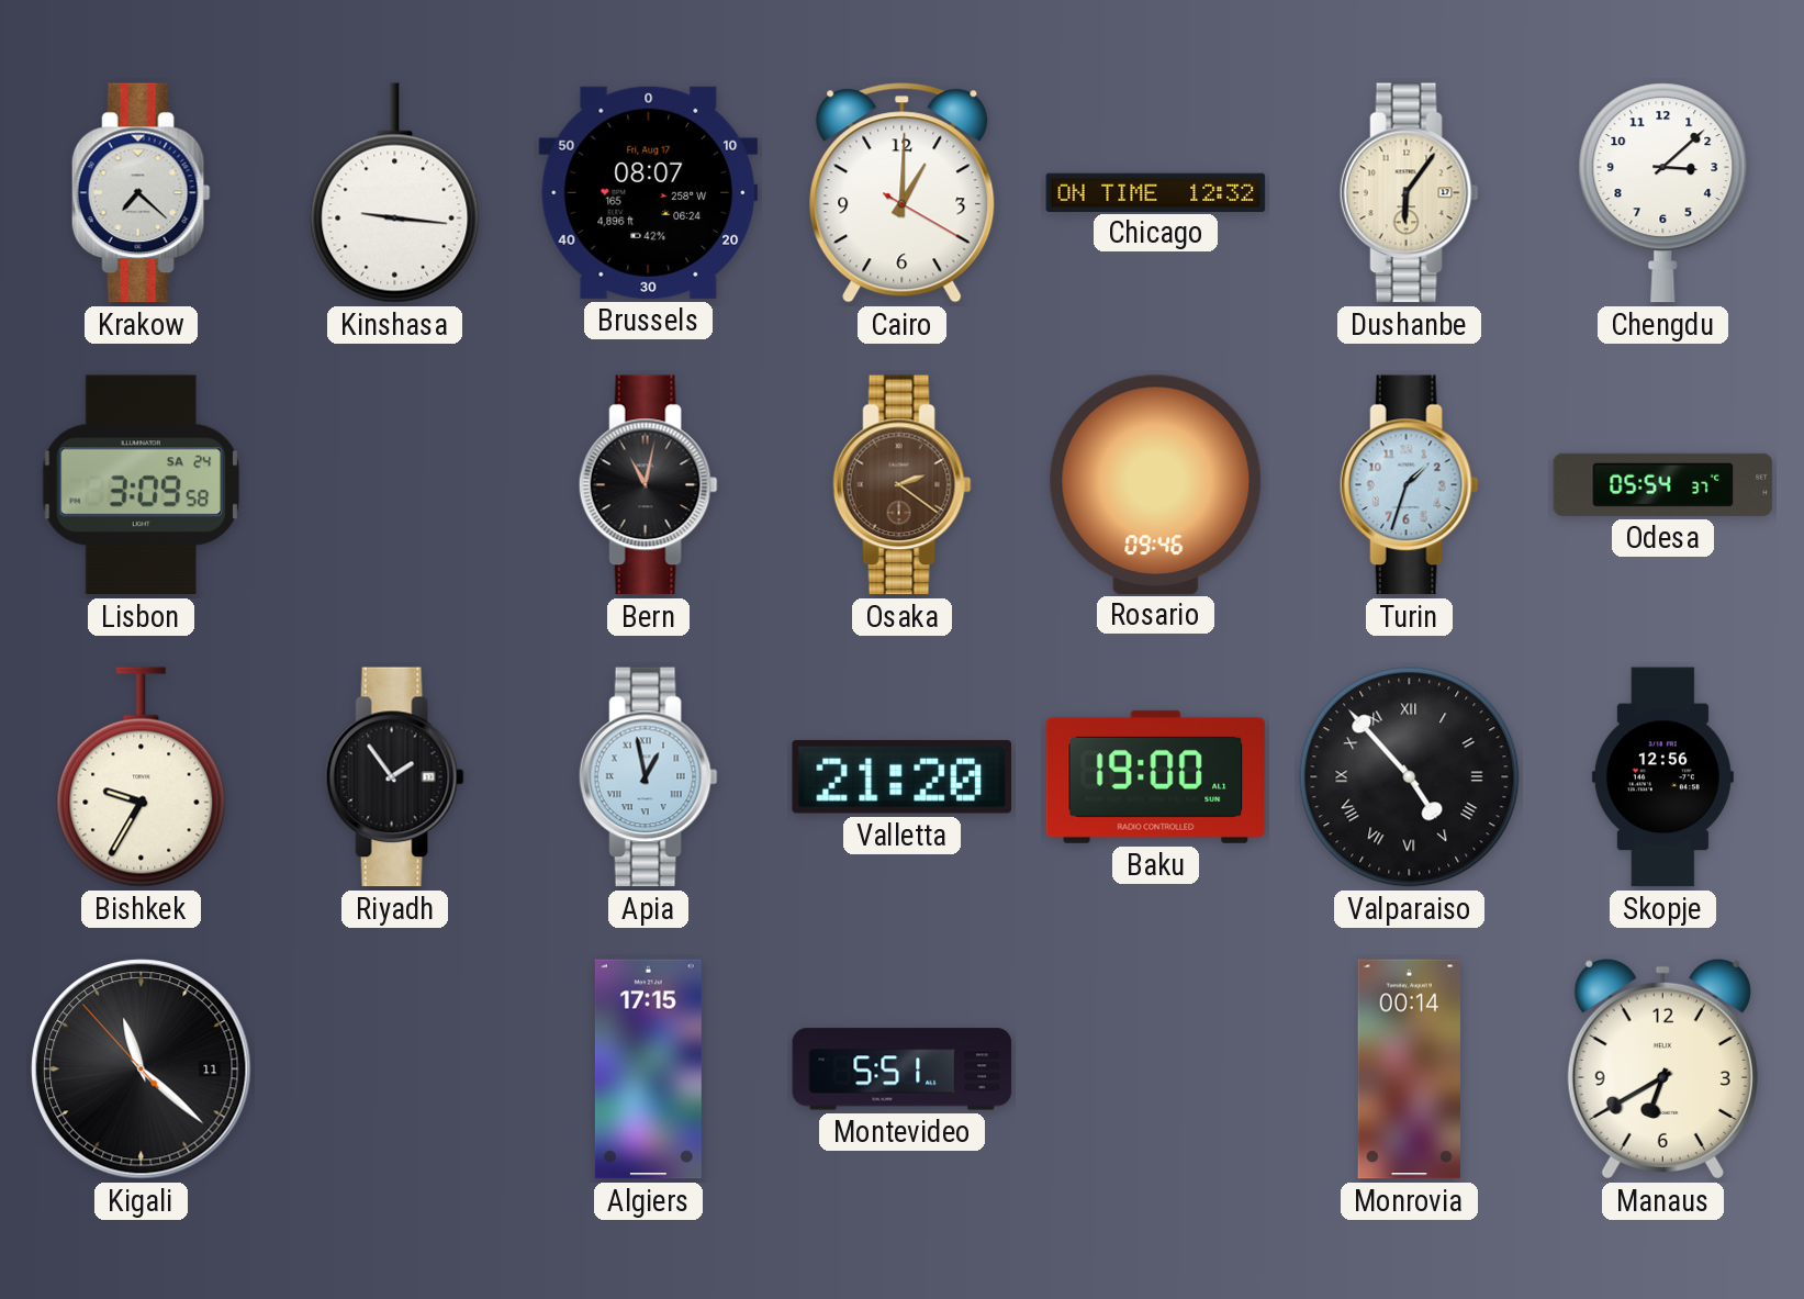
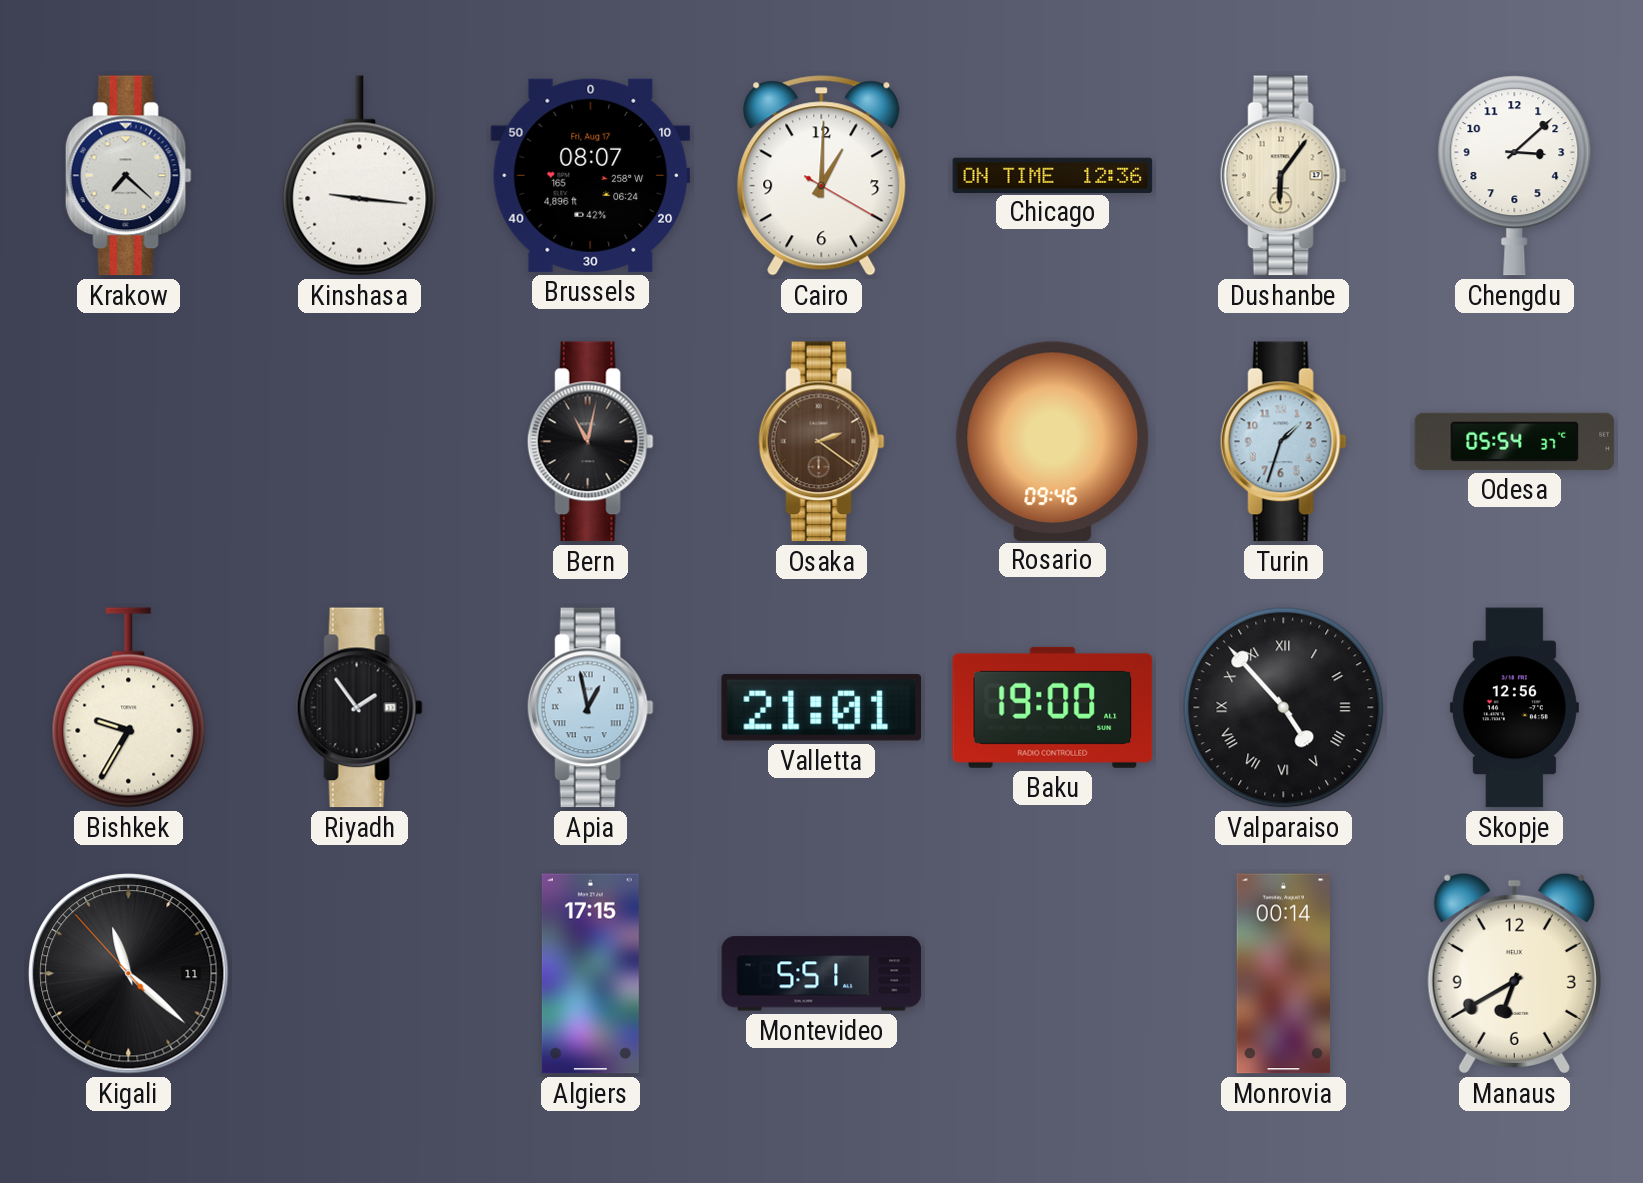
Chicago: 12:32 -> 12:36
Lisbon: 3:09 -> none
Valletta: 21:20 -> 21:01
